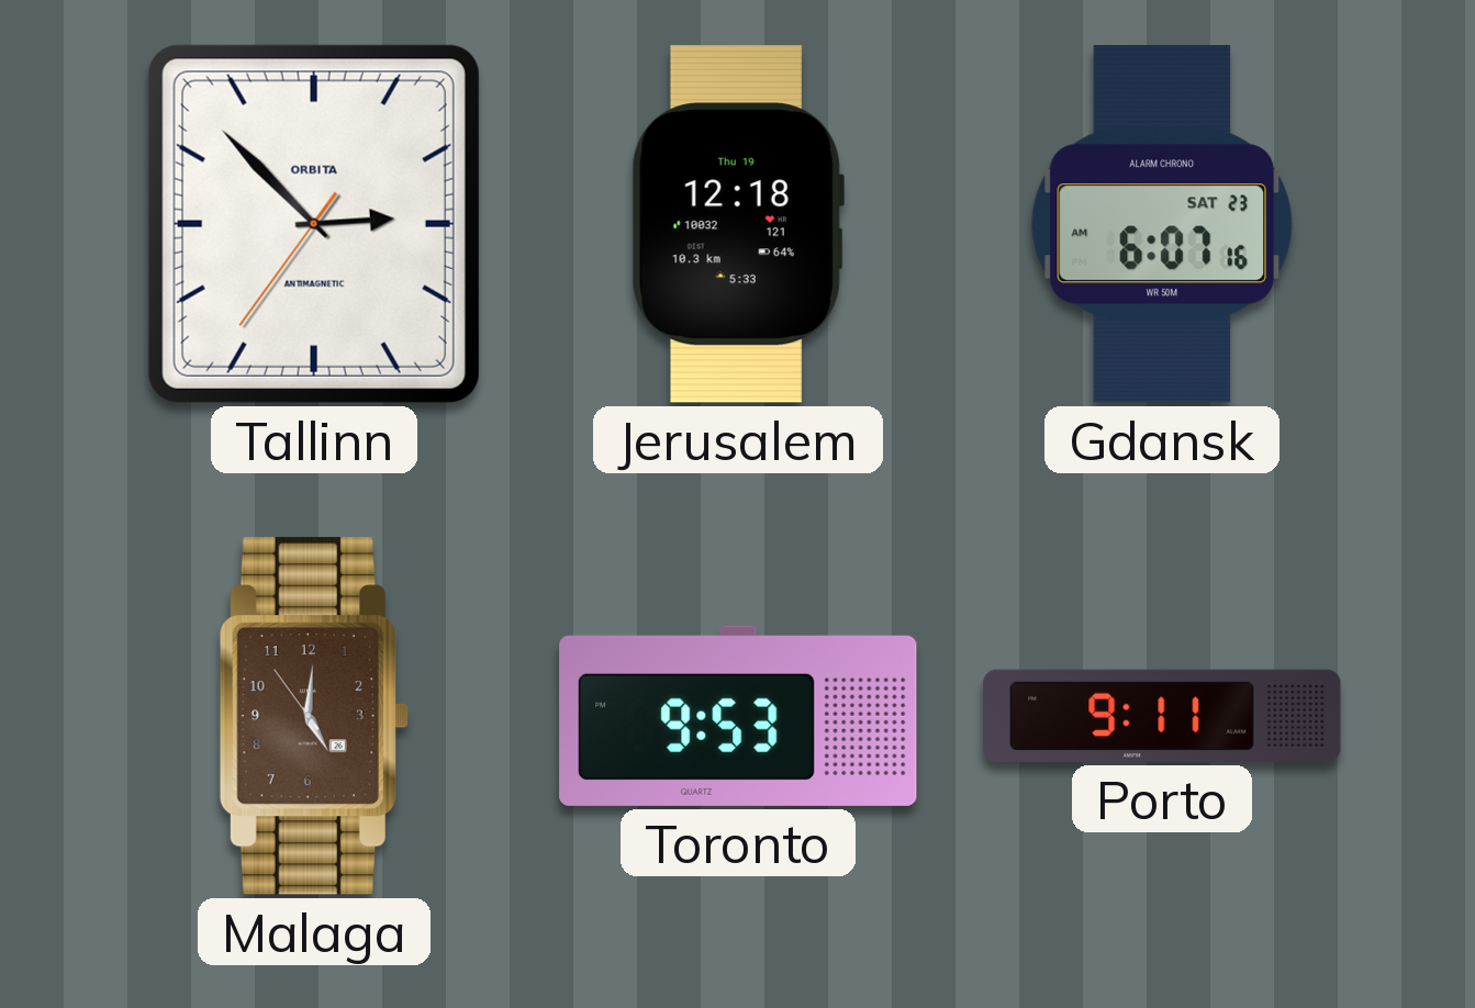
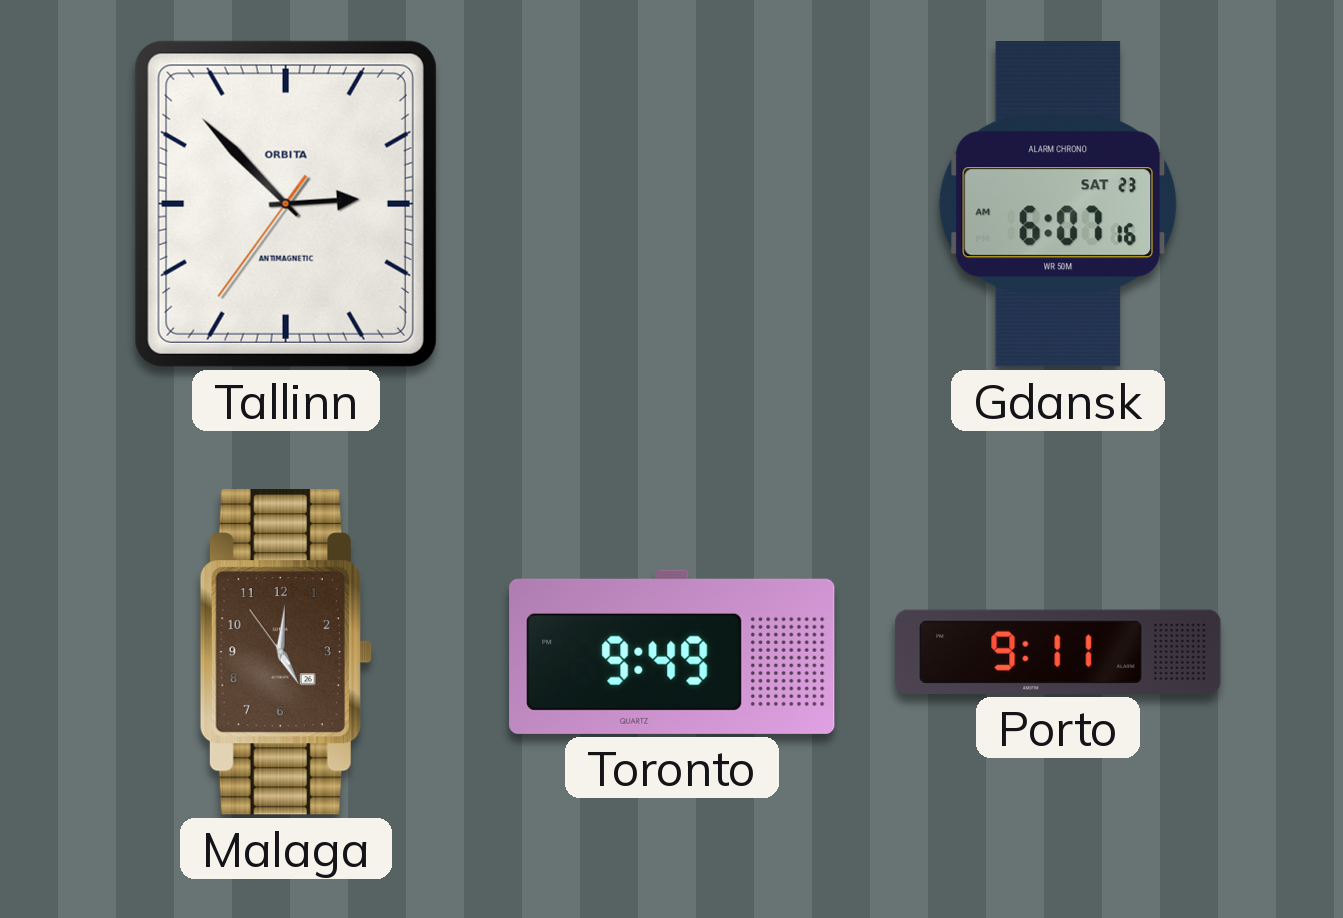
Jerusalem: 12:18 -> none
Toronto: 9:53 -> 9:49
